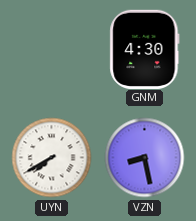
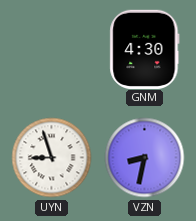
UYN: 7:40 -> 8:57
VZN: 8:28 -> 8:32
